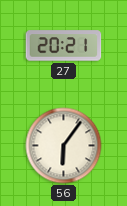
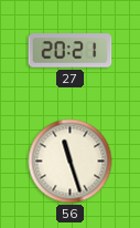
56: 6:06 -> 11:27
